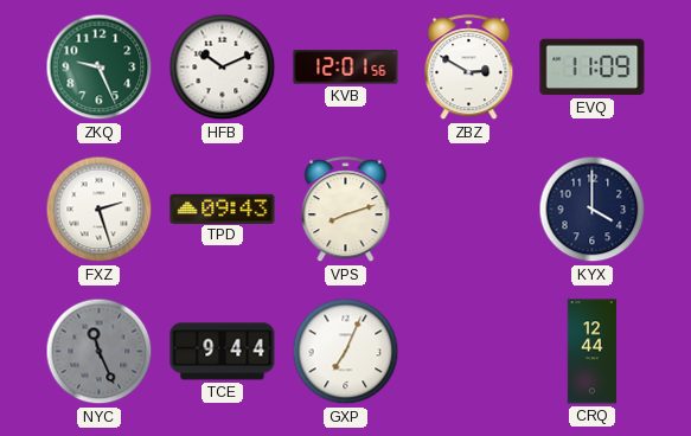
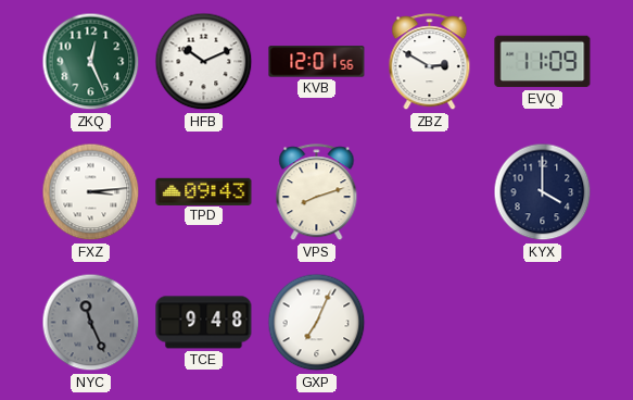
ZKQ: 9:26 -> 12:26
FXZ: 2:27 -> 3:14
TCE: 9:44 -> 9:48
CRQ: 12:44 -> none
